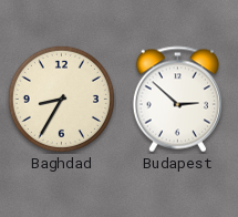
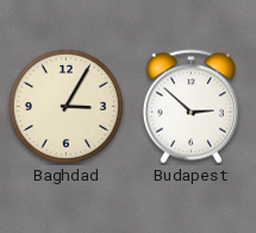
Baghdad: 8:35 -> 3:05
